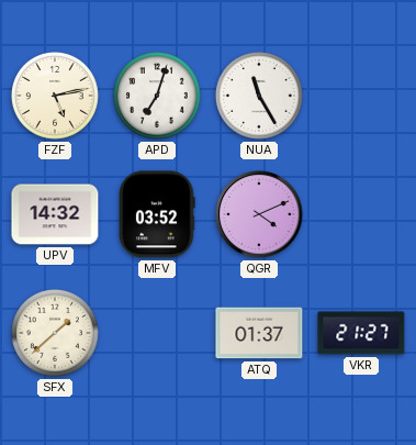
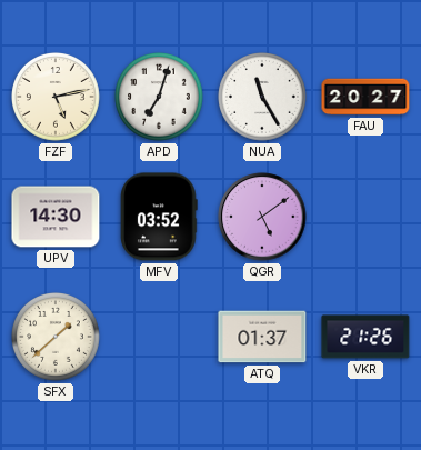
FAU: none -> 20:27
UPV: 14:32 -> 14:30
QGR: 4:11 -> 5:09
VKR: 21:27 -> 21:26
